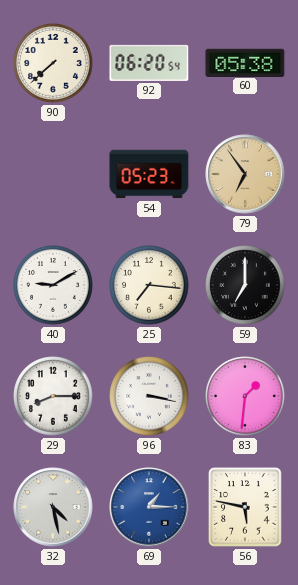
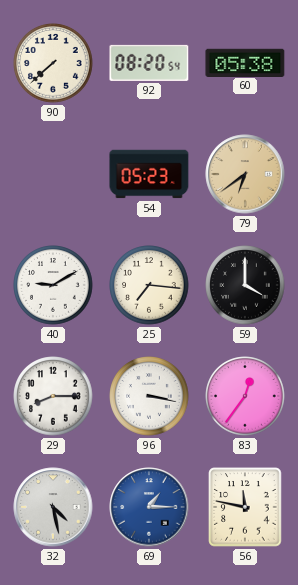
92: 06:20 -> 08:20
79: 6:54 -> 6:39
59: 7:00 -> 4:00
83: 1:31 -> 12:36
56: 5:47 -> 11:47
